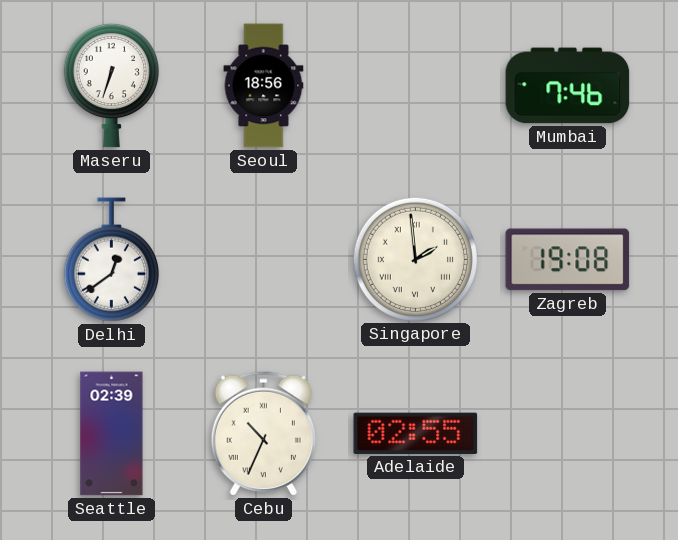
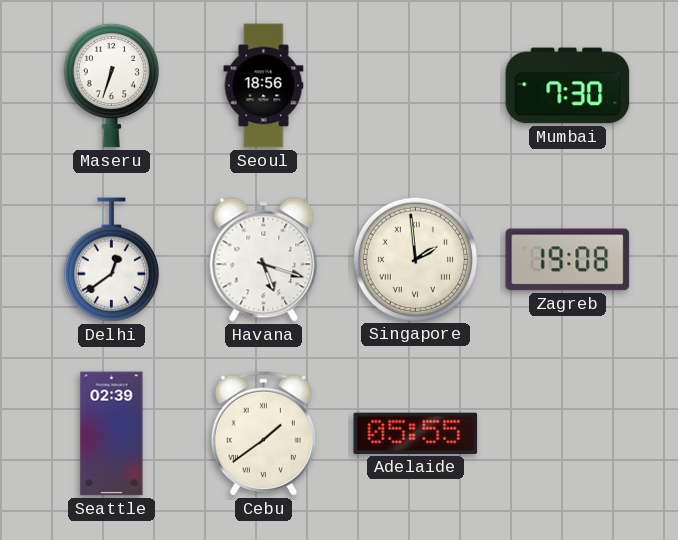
Mumbai: 7:46 -> 7:30
Havana: none -> 5:18
Cebu: 10:34 -> 1:39
Adelaide: 02:55 -> 05:55
